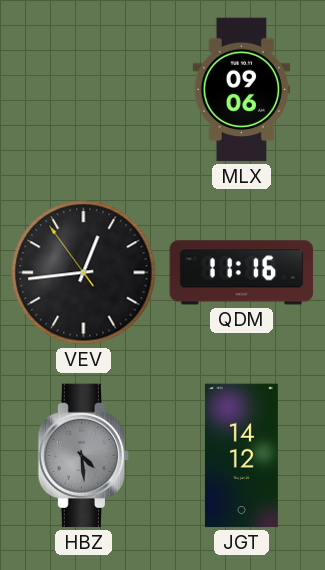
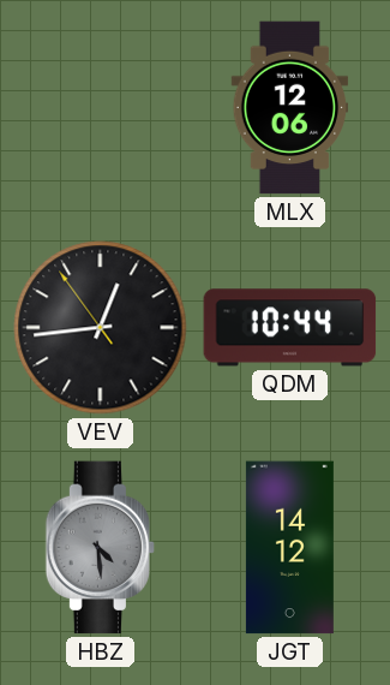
MLX: 09:06 -> 12:06
QDM: 11:16 -> 10:44
